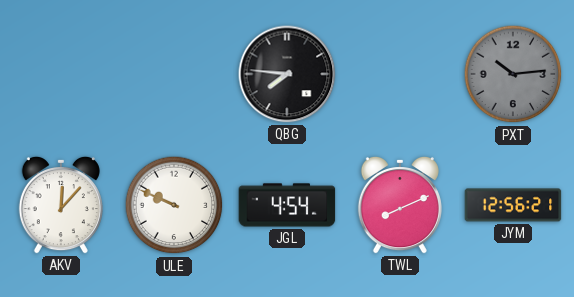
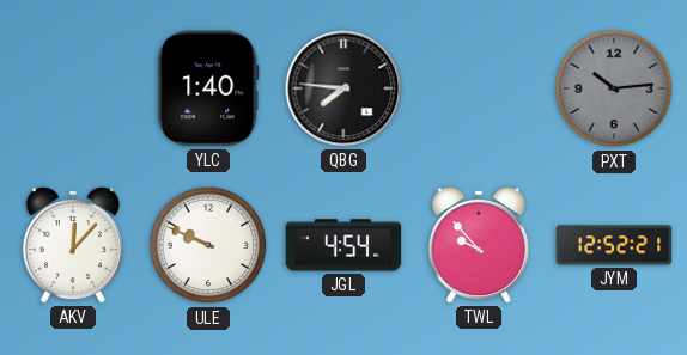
YLC: none -> 1:40
TWL: 8:11 -> 9:53
JYM: 12:56 -> 12:52
